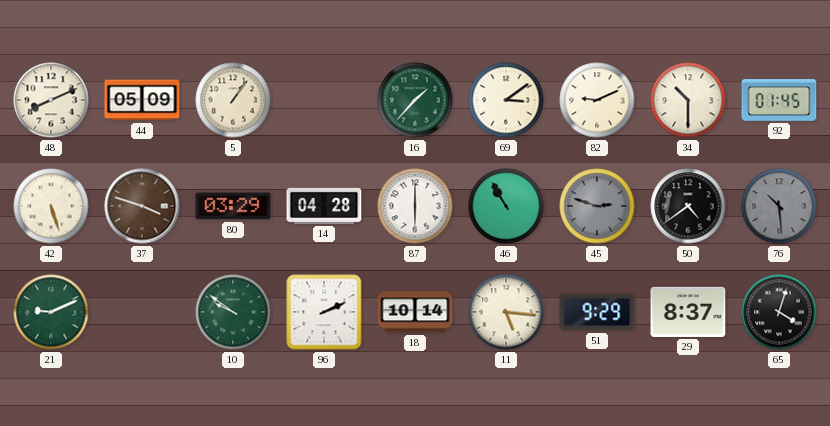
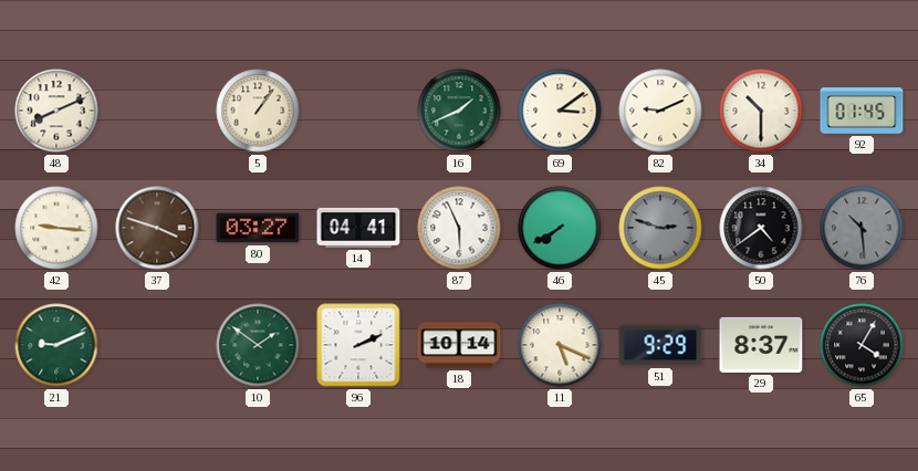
44: 05:09 -> none
16: 1:37 -> 1:41
42: 5:27 -> 9:16
80: 03:29 -> 03:27
14: 04:28 -> 04:41
87: 6:00 -> 5:56
46: 10:55 -> 7:40
10: 9:51 -> 1:51
11: 5:16 -> 5:19
65: 4:03 -> 4:05
